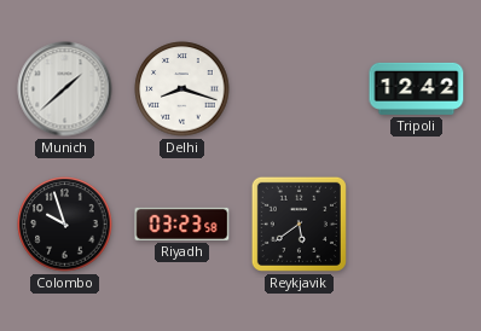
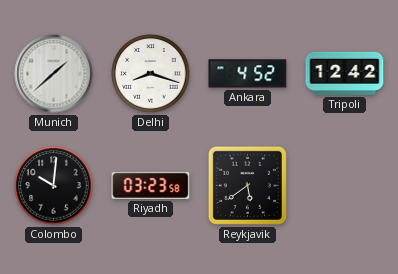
Ankara: none -> 4:52
Colombo: 9:57 -> 10:01
